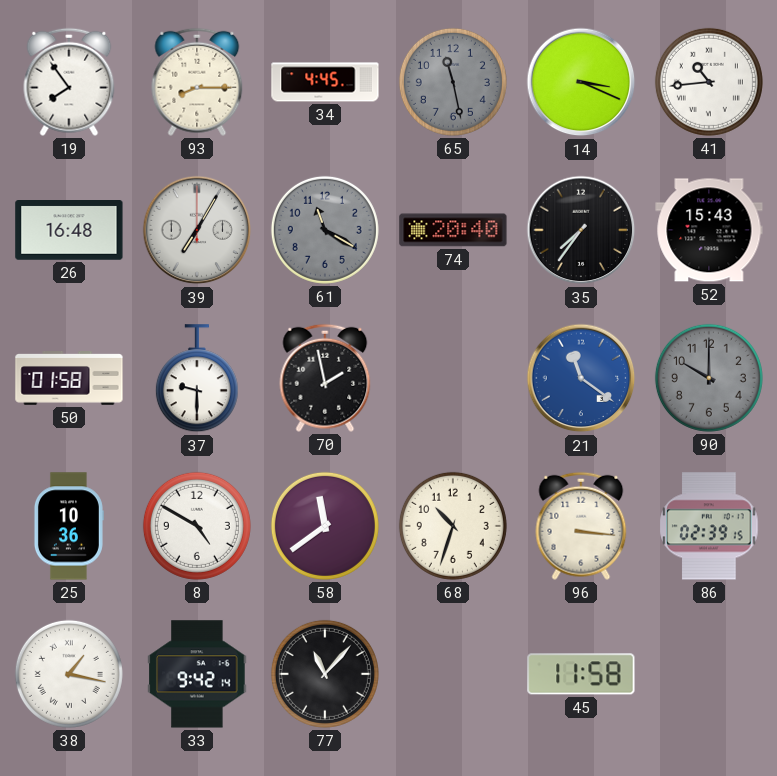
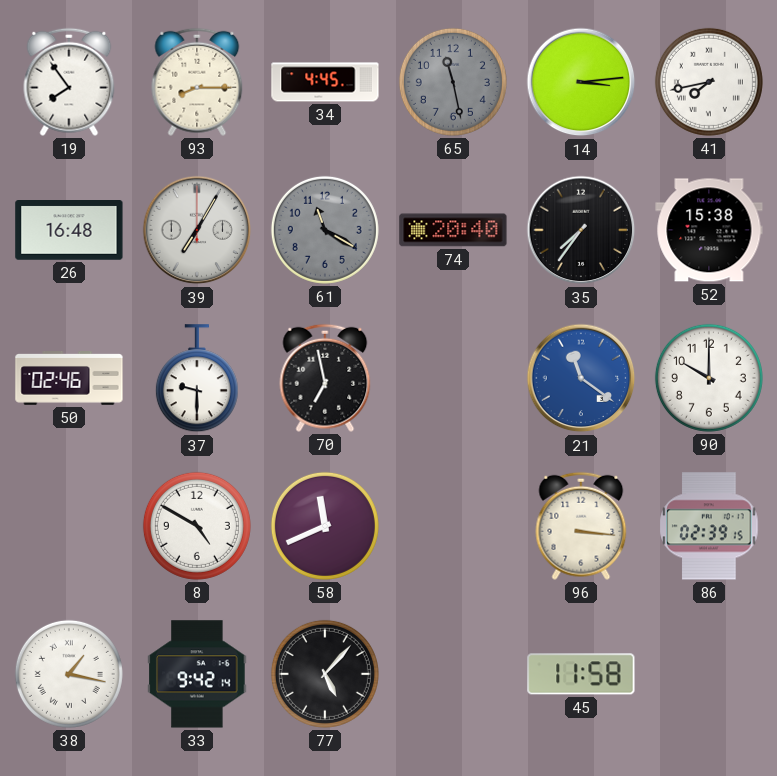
14: 3:19 -> 3:14
41: 10:44 -> 7:43
52: 15:43 -> 15:38
50: 01:58 -> 02:46
70: 1:58 -> 6:58
90 dial: grey -> white
25: 10:36 -> none
58: 11:39 -> 11:41
68: 10:33 -> none
77: 11:07 -> 5:07
